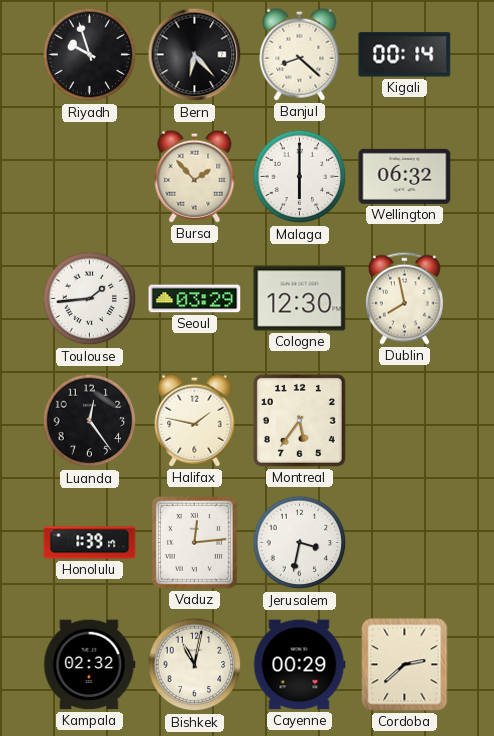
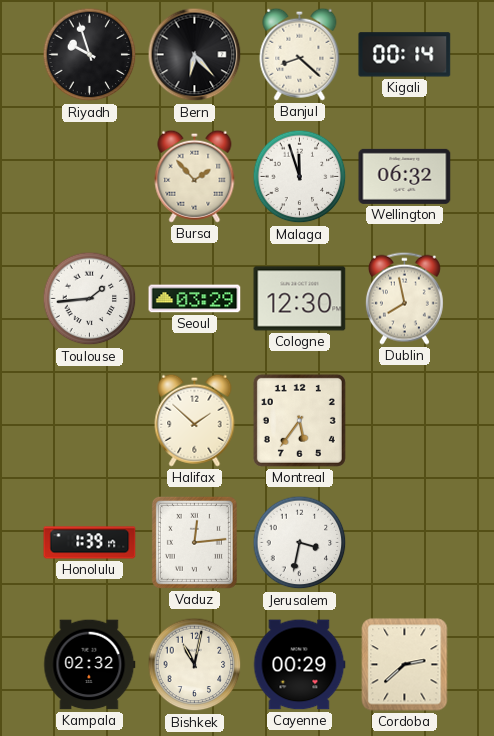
Malaga: 6:00 -> 11:57
Luanda: 12:24 -> none
Halifax: 1:47 -> 1:52
